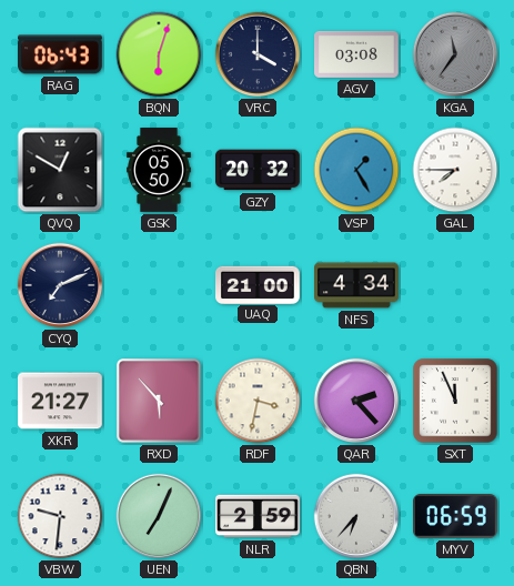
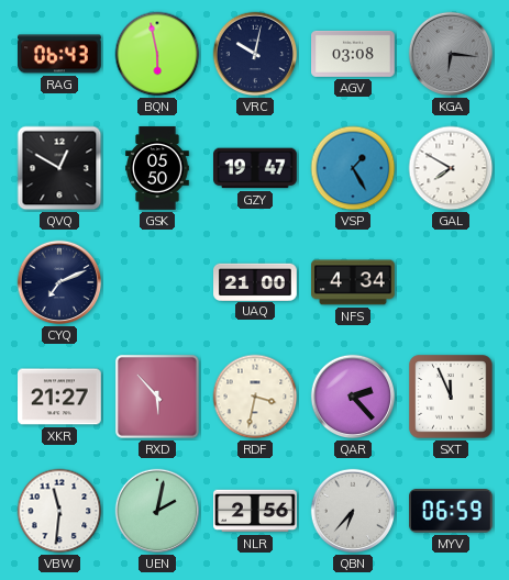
BQN: 6:03 -> 5:58
VRC: 4:00 -> 10:02
KGA: 11:36 -> 6:16
GZY: 20:32 -> 19:47
GAL: 7:45 -> 7:50
VBW: 9:31 -> 11:31
UEN: 7:04 -> 2:02
NLR: 2:59 -> 2:56
